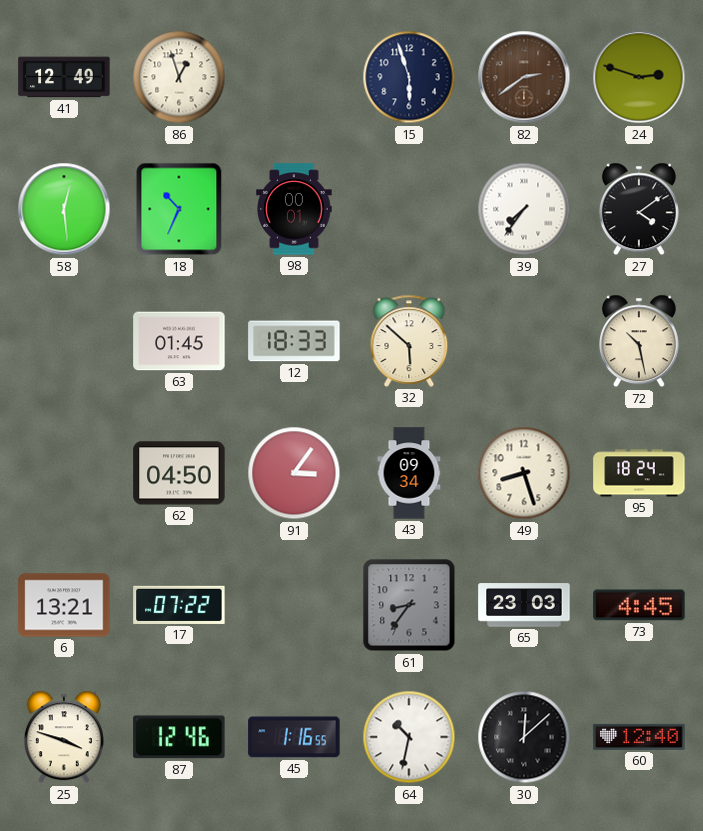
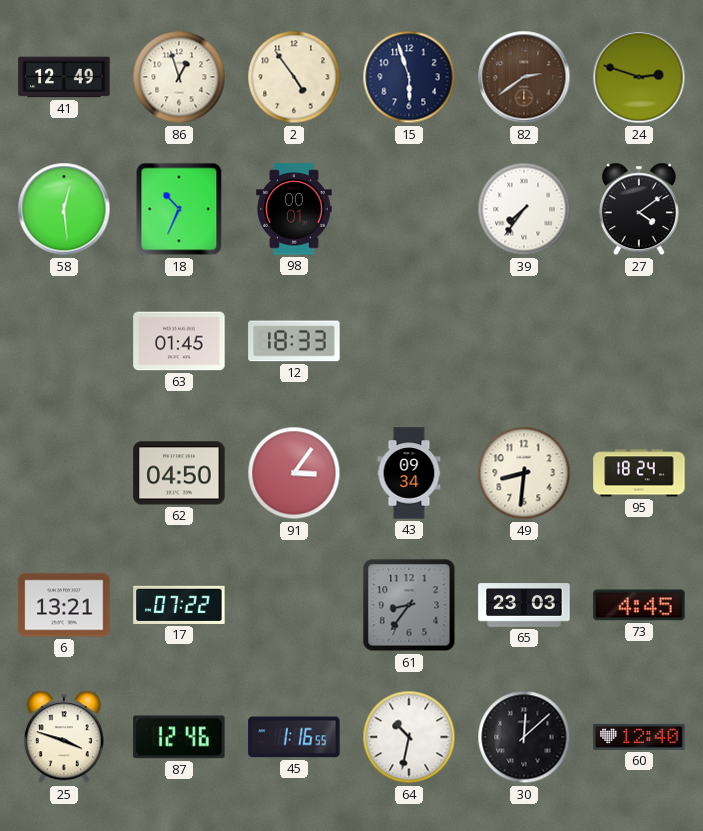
2: none -> 4:54
32: 5:52 -> none
72: 10:28 -> none
49: 8:27 -> 8:31
